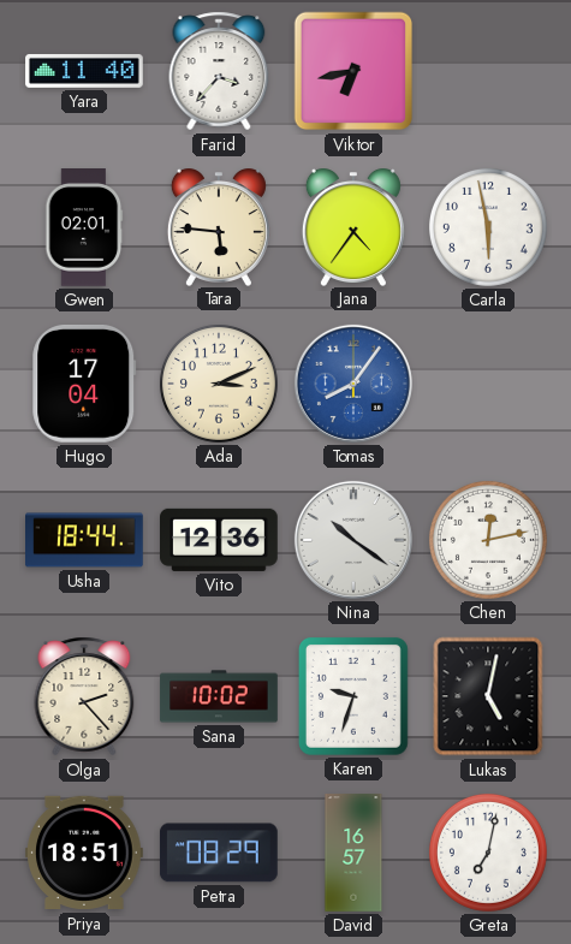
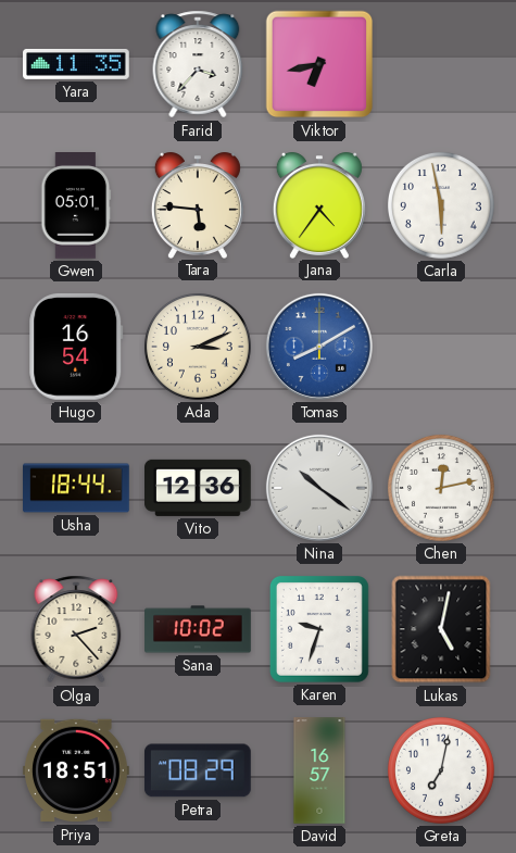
Yara: 11:40 -> 11:35
Gwen: 02:01 -> 05:01
Hugo: 17:04 -> 16:54
Tomas: 8:06 -> 8:10
